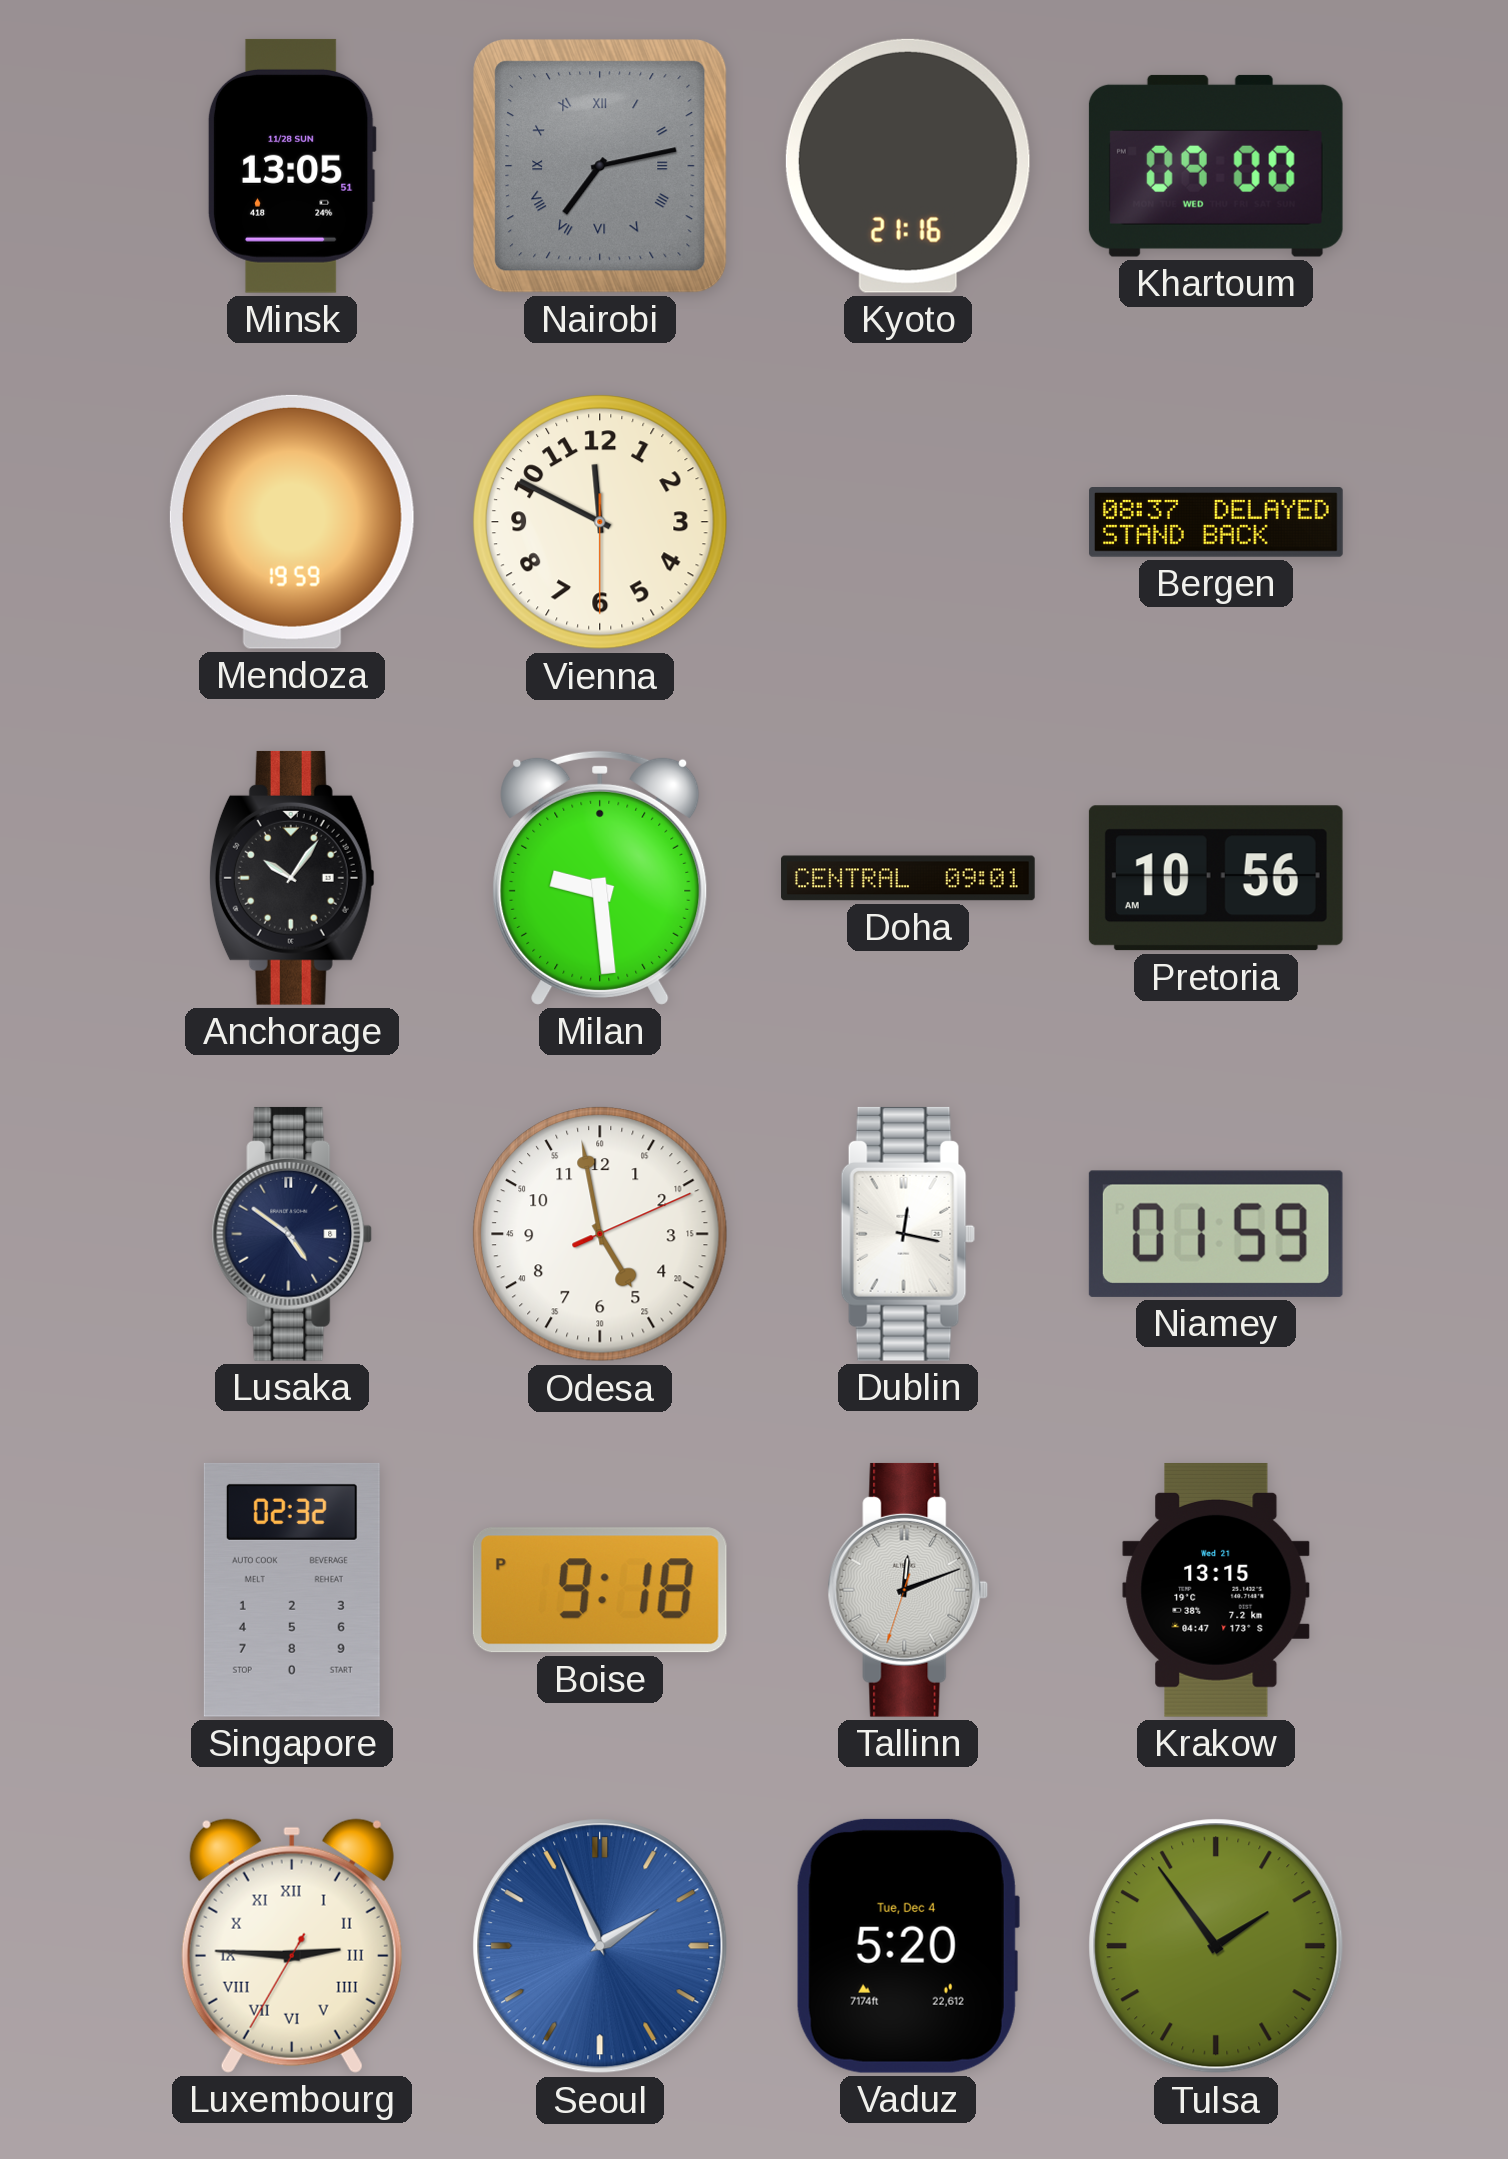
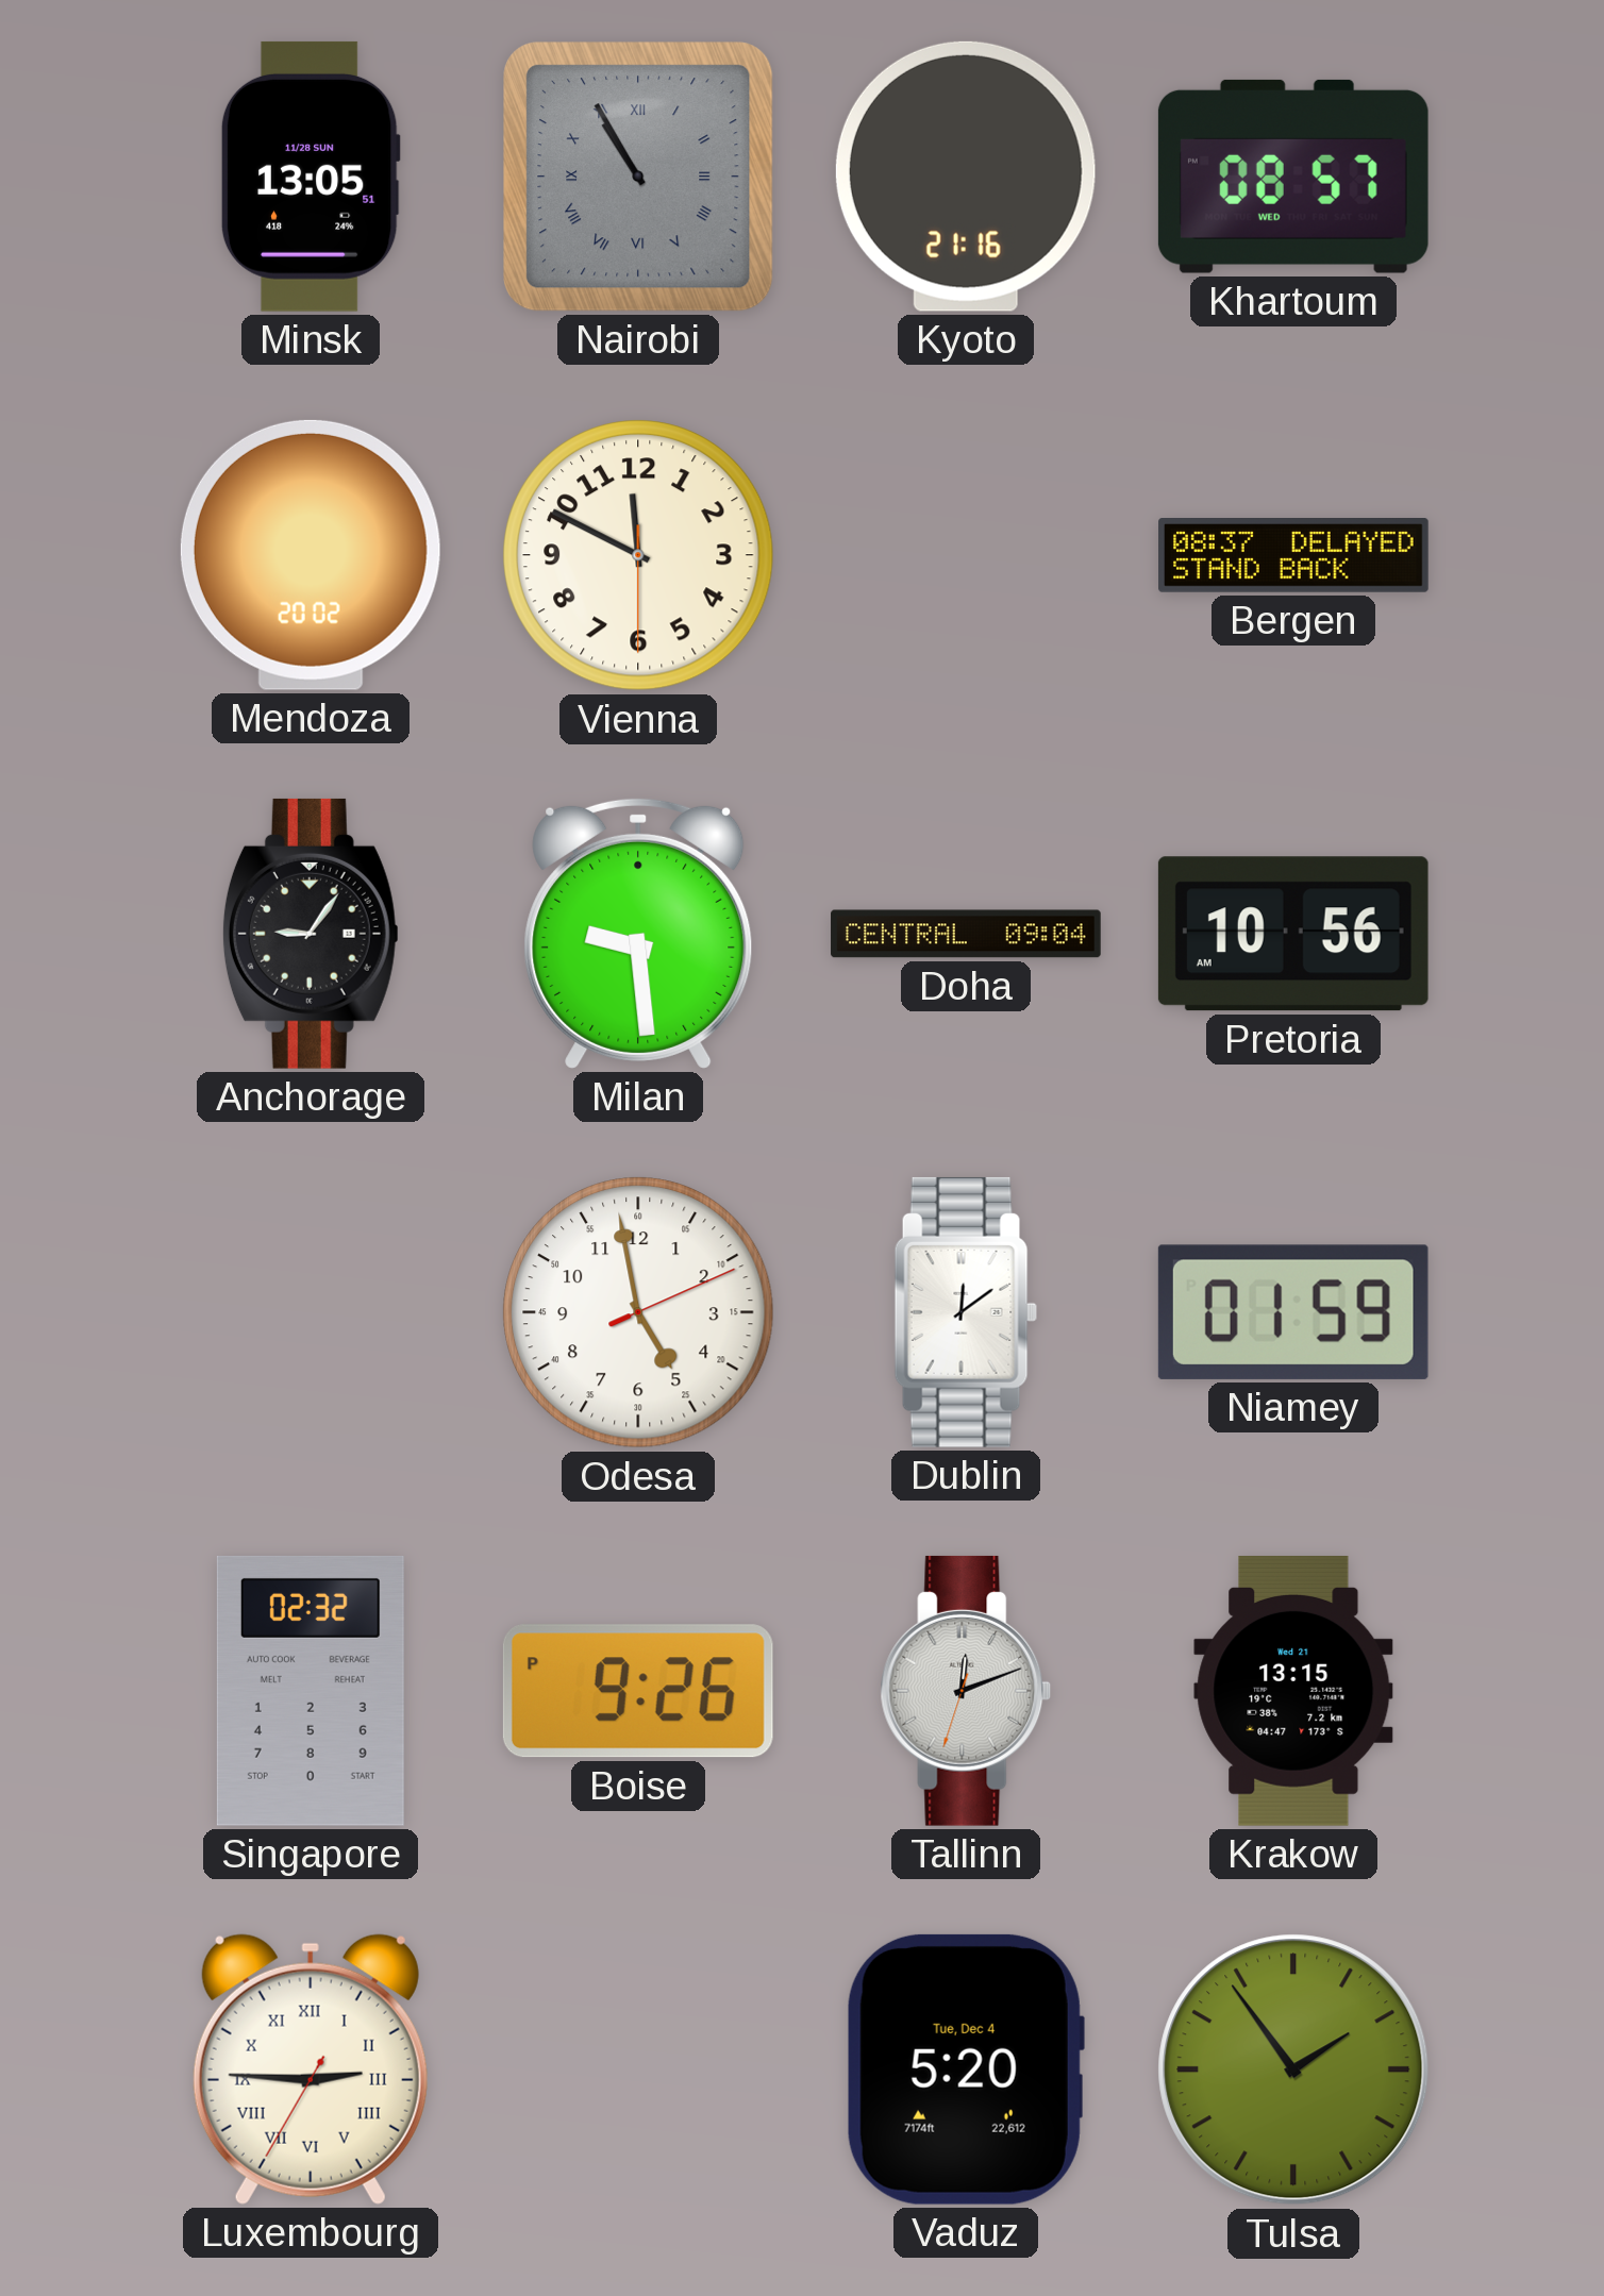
Nairobi: 7:13 -> 10:55
Khartoum: 09:00 -> 08:57
Mendoza: 19:59 -> 20:02
Anchorage: 10:06 -> 9:06
Doha: 09:01 -> 09:04
Lusaka: 4:51 -> none
Dublin: 12:17 -> 12:09
Boise: 9:18 -> 9:26
Seoul: 1:56 -> none
